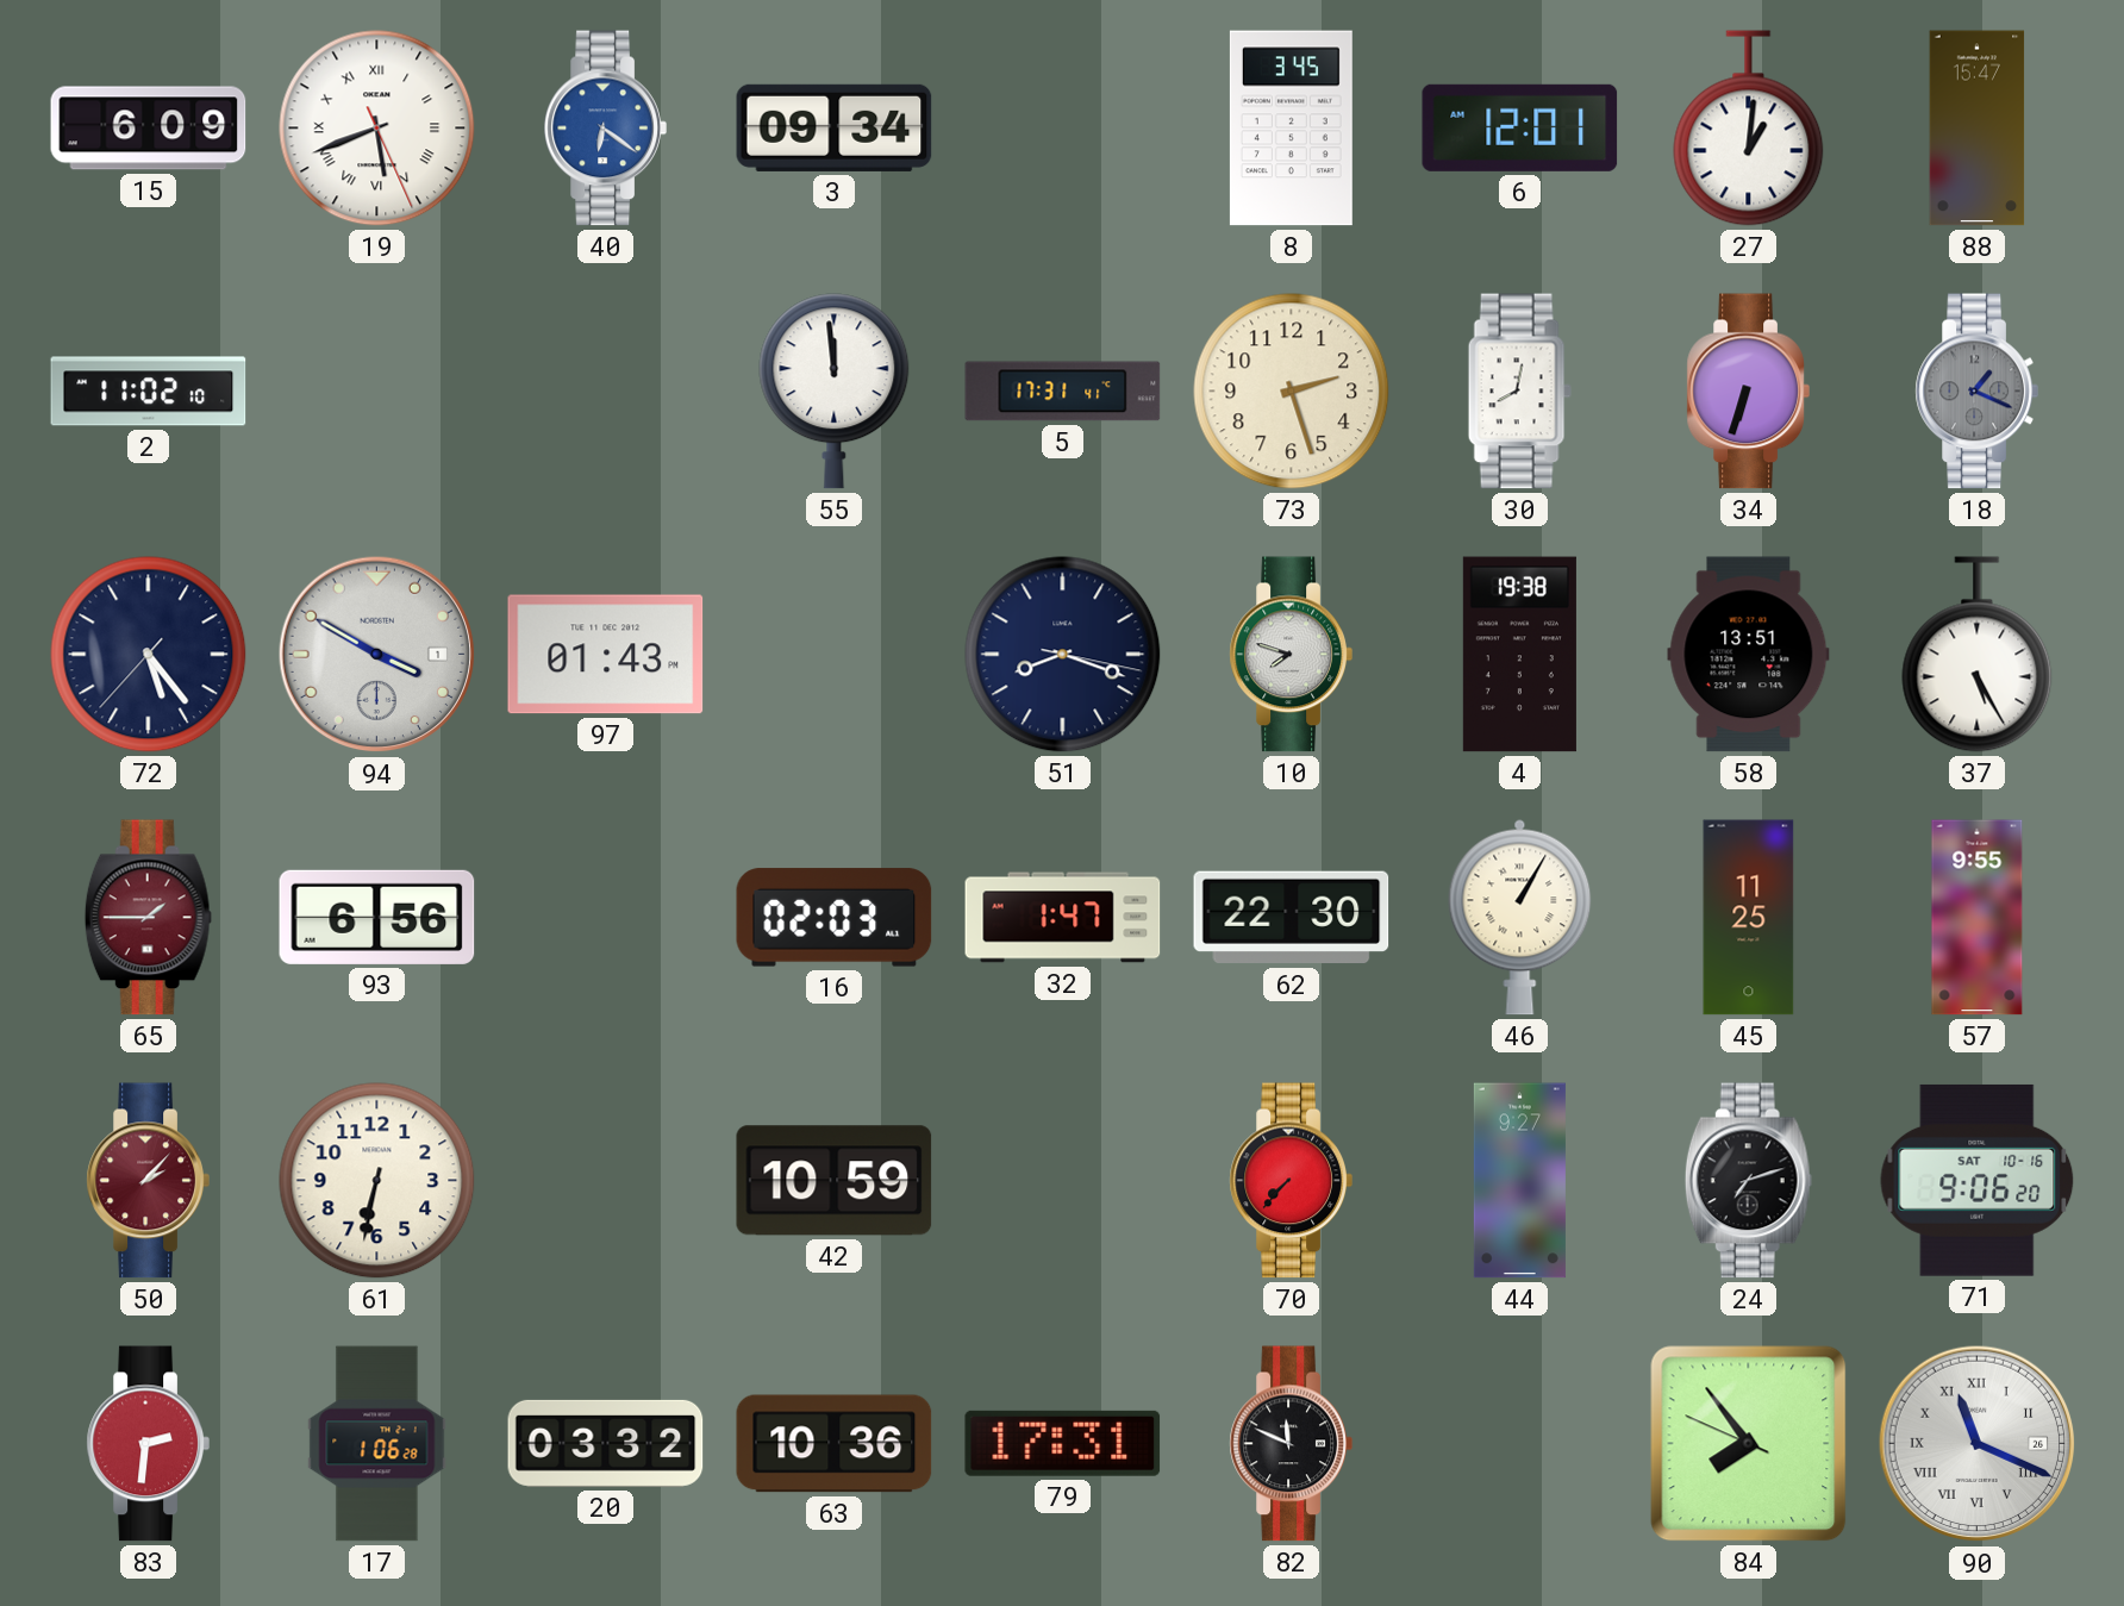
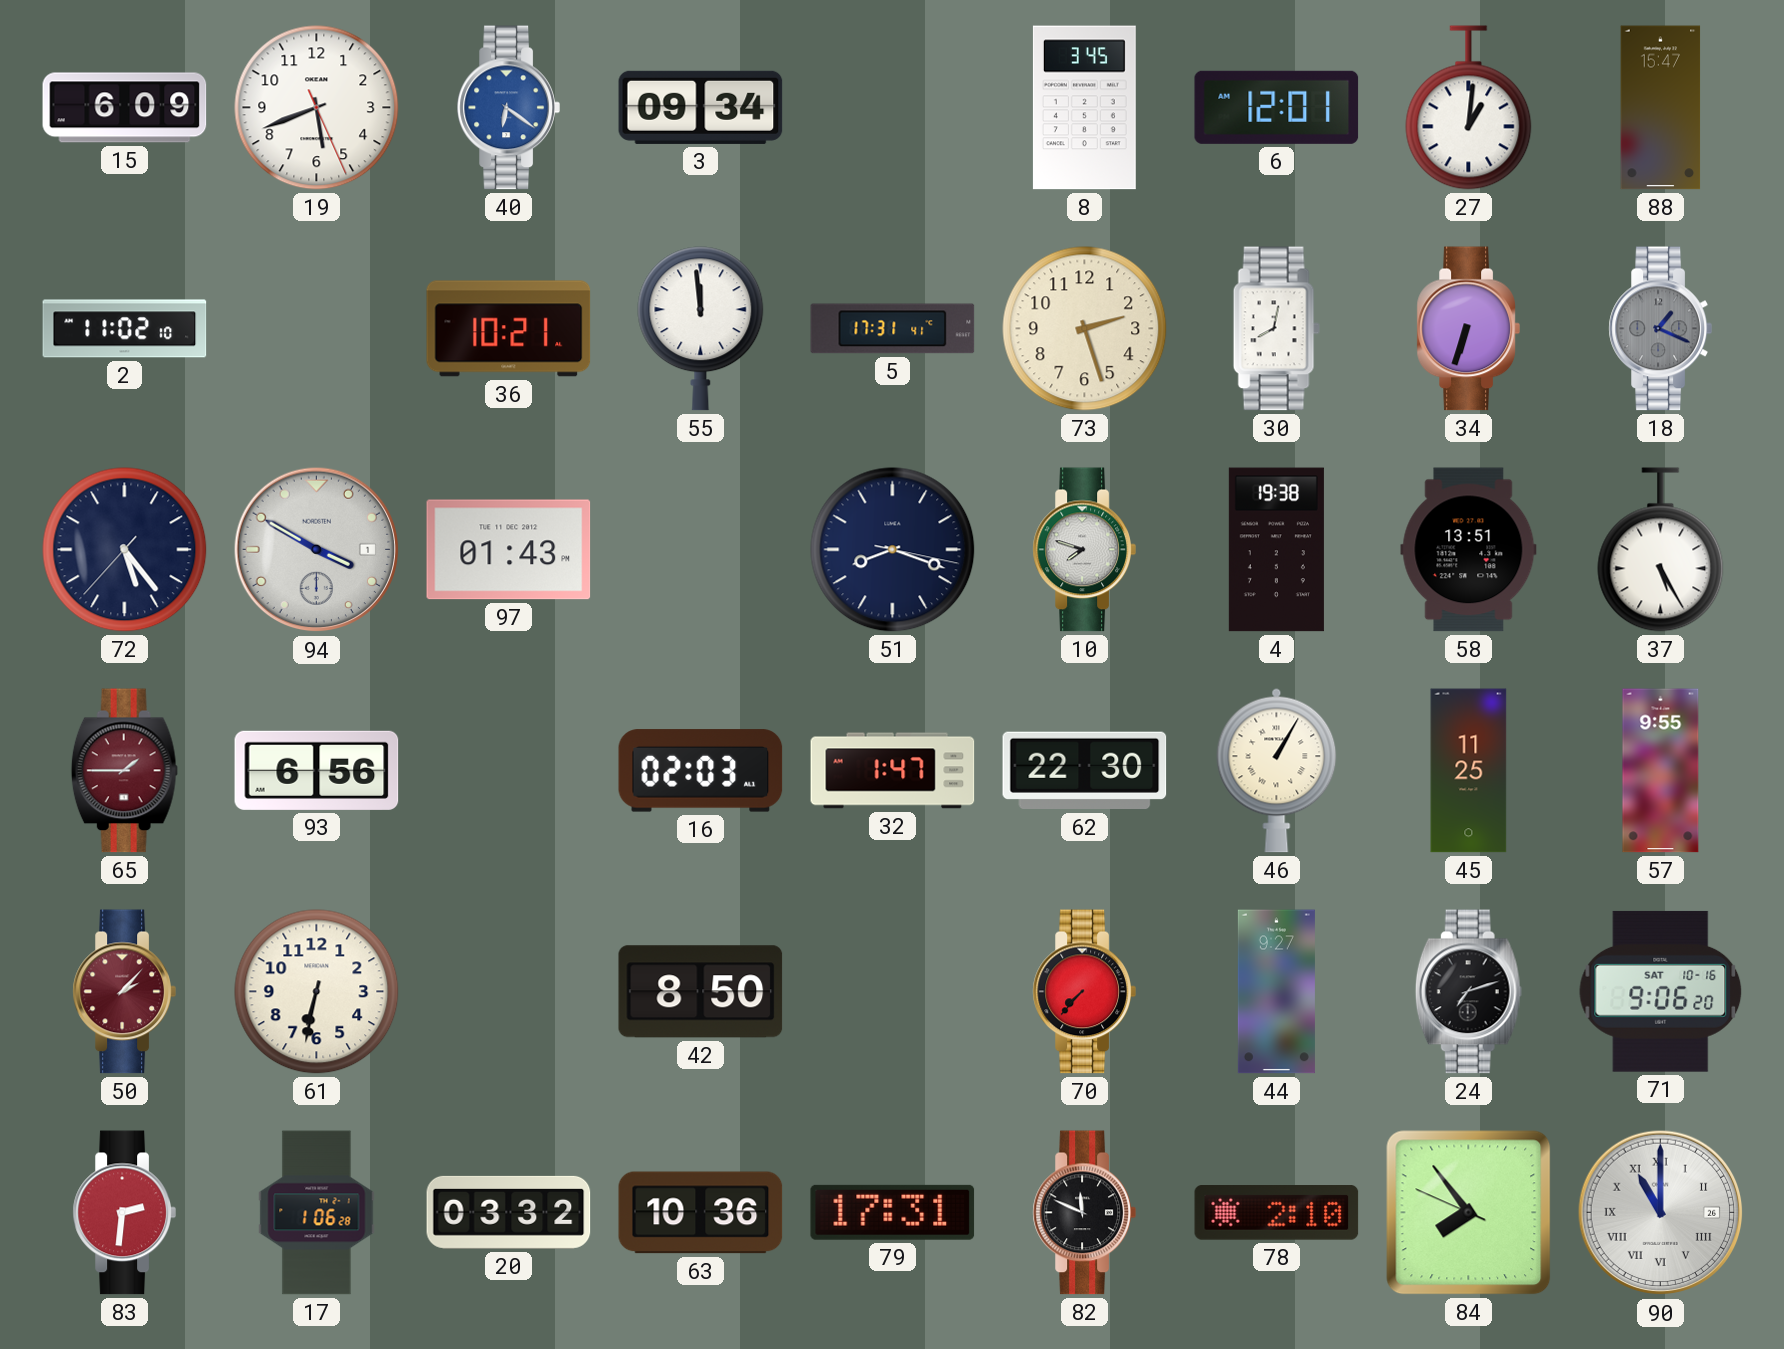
19 numerals: Roman -> Arabic
36: none -> 10:21
42: 10:59 -> 8:50
78: none -> 2:10
90: 11:19 -> 11:00
